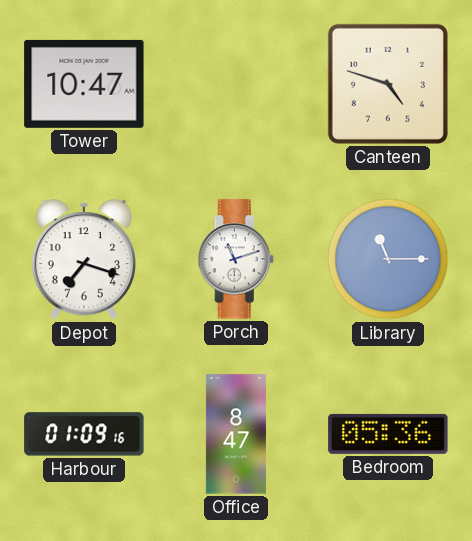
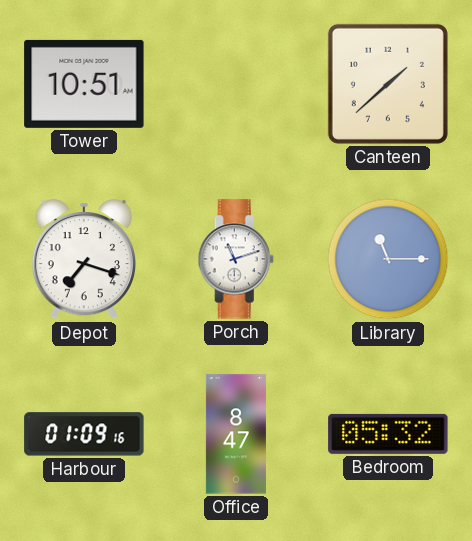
Tower: 10:47 -> 10:51
Canteen: 4:48 -> 1:38
Bedroom: 05:36 -> 05:32
